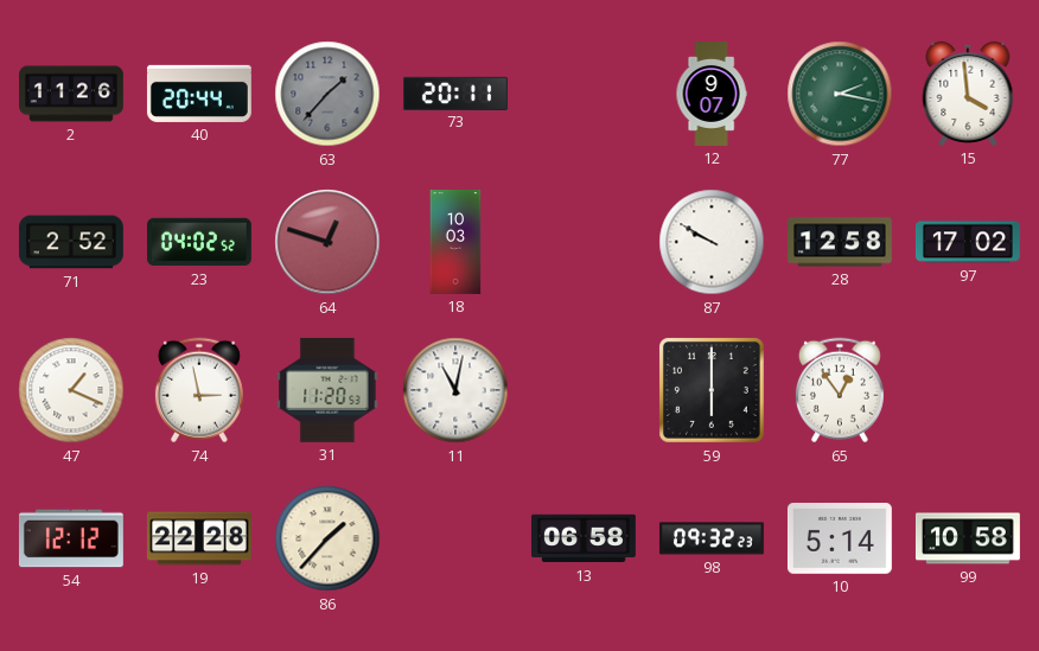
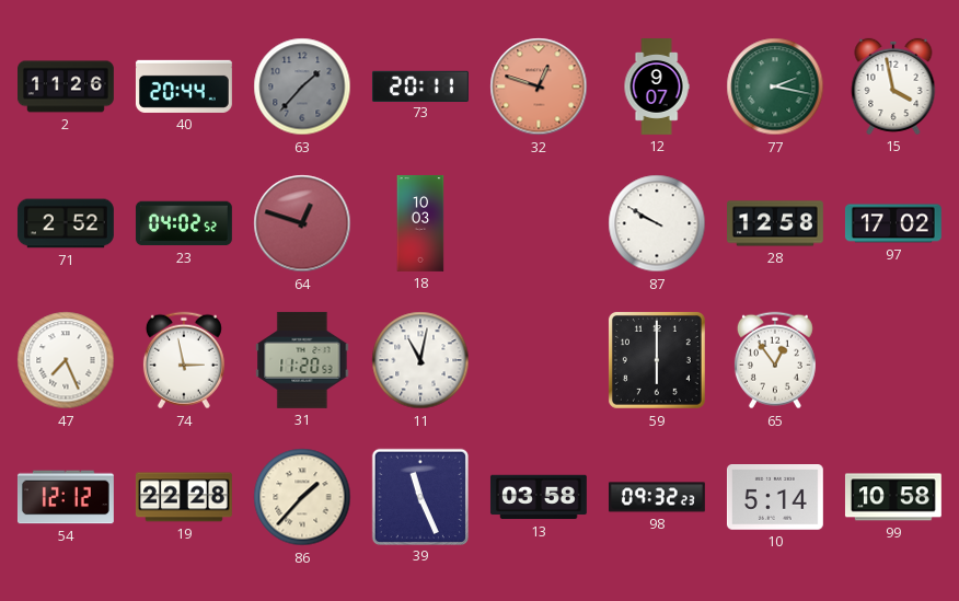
32: none -> 12:48
15: 3:59 -> 3:58
47: 1:19 -> 7:26
39: none -> 11:26
13: 06:58 -> 03:58
